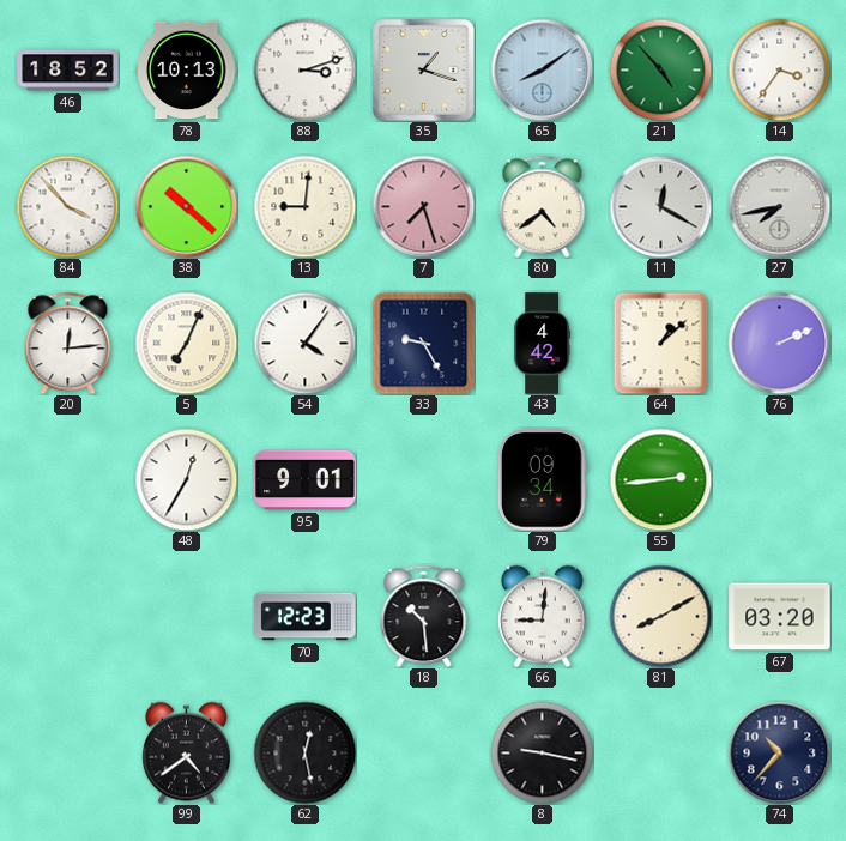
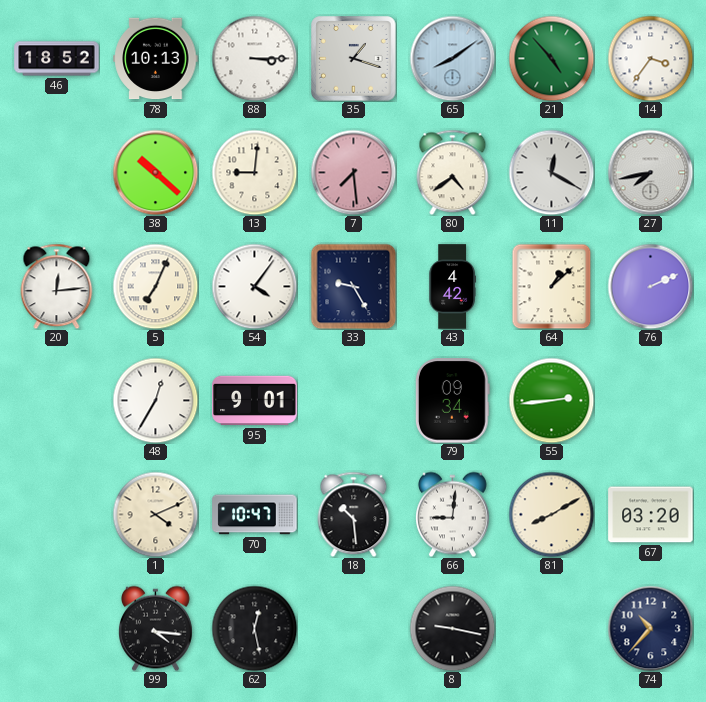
88: 3:12 -> 3:15
84: 3:53 -> none
7: 7:27 -> 7:29
1: none -> 4:11
70: 12:23 -> 10:47
99: 4:39 -> 4:16
